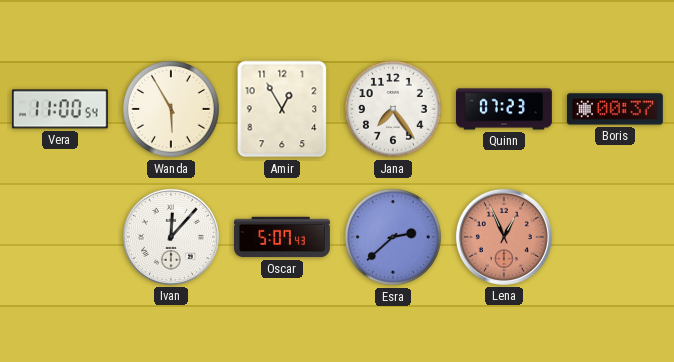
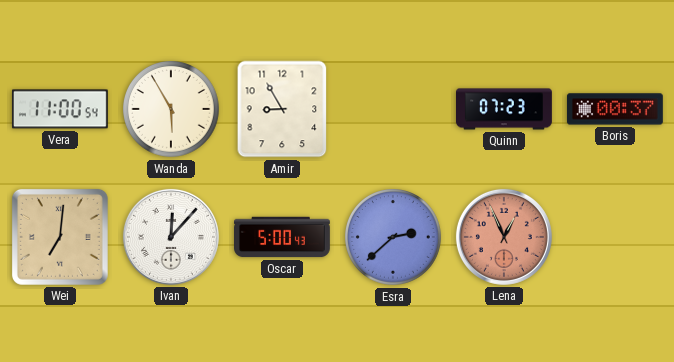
Amir: 12:55 -> 8:55
Jana: 7:24 -> none
Wei: none -> 7:01
Oscar: 5:07 -> 5:00
